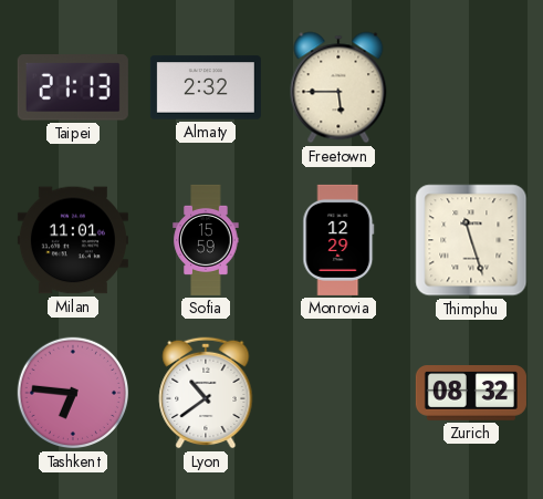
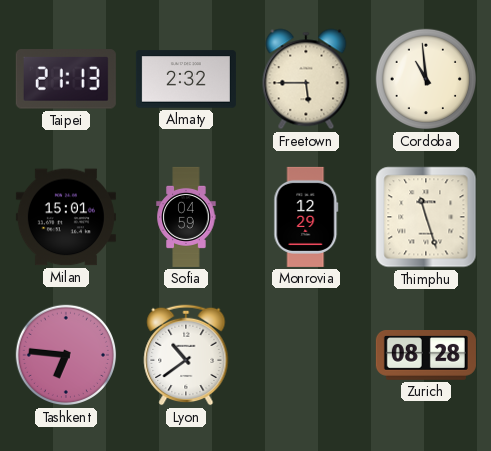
Cordoba: none -> 10:59
Milan: 11:01 -> 15:01
Sofia: 15:59 -> 04:59
Zurich: 08:32 -> 08:28
